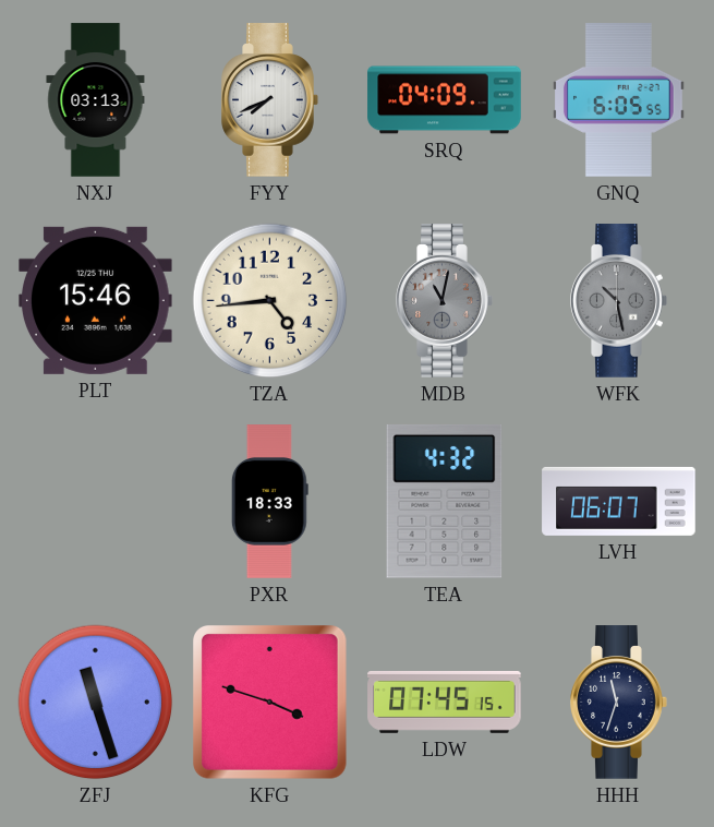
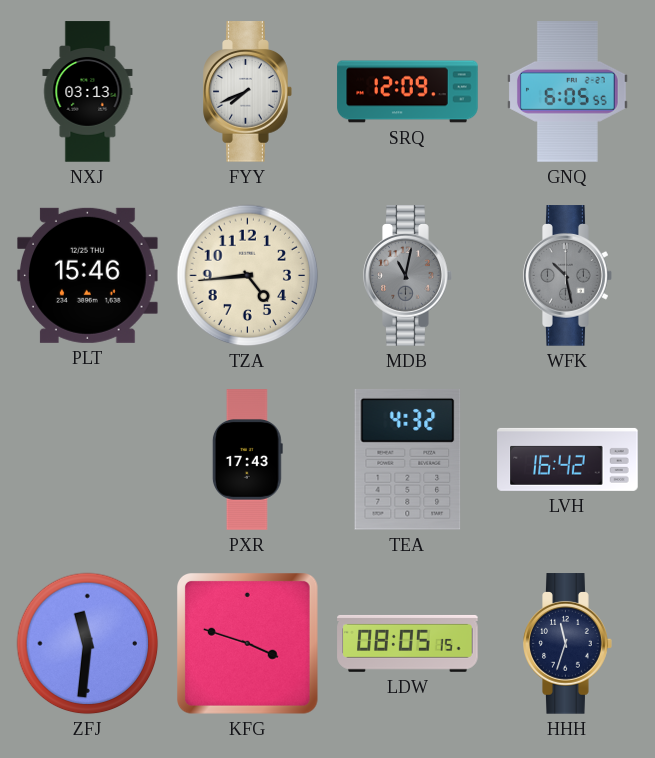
SRQ: 04:09 -> 12:09
PXR: 18:33 -> 17:43
LVH: 06:07 -> 16:42
ZFJ: 11:27 -> 11:31
LDW: 07:45 -> 08:05
